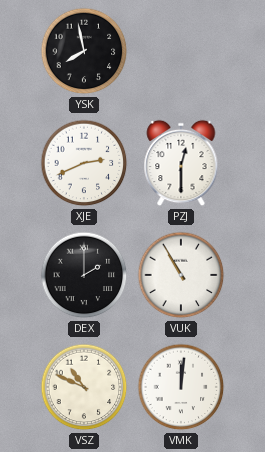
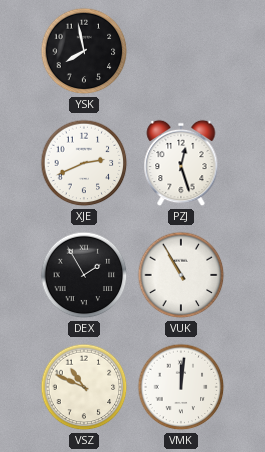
PZJ: 12:30 -> 12:27
DEX: 2:00 -> 1:55
